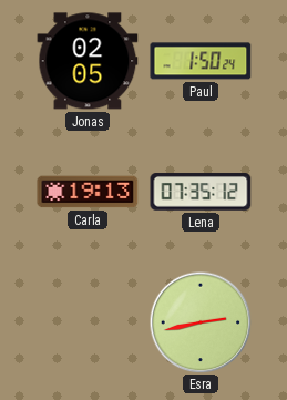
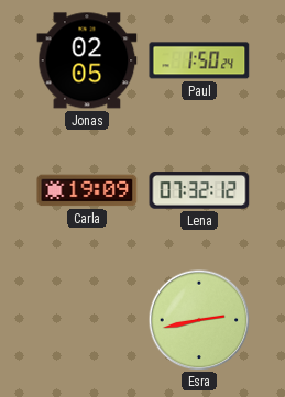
Carla: 19:13 -> 19:09
Lena: 07:35 -> 07:32
